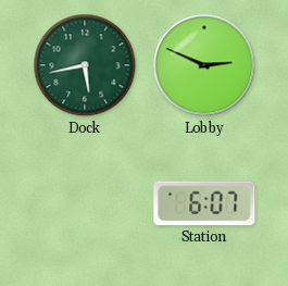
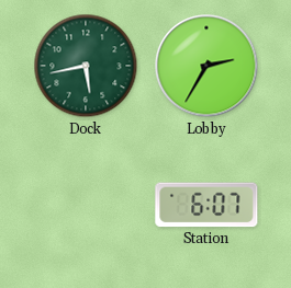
Lobby: 2:49 -> 2:35
